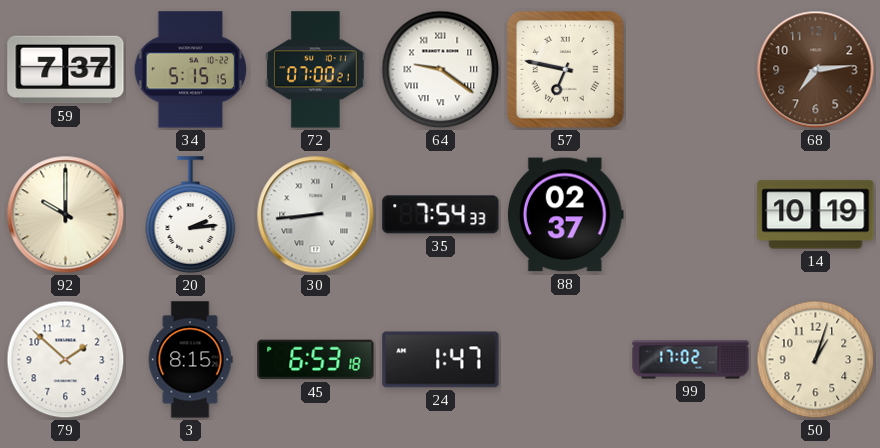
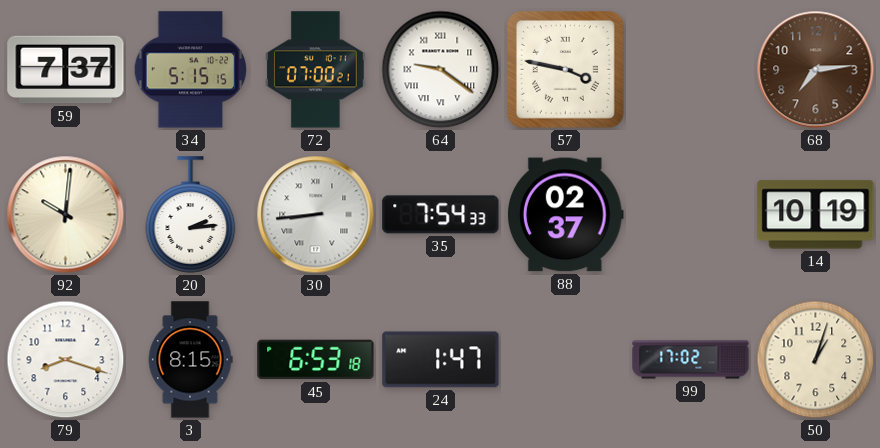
57: 6:47 -> 3:47
92: 10:00 -> 10:01
79: 1:52 -> 8:18
